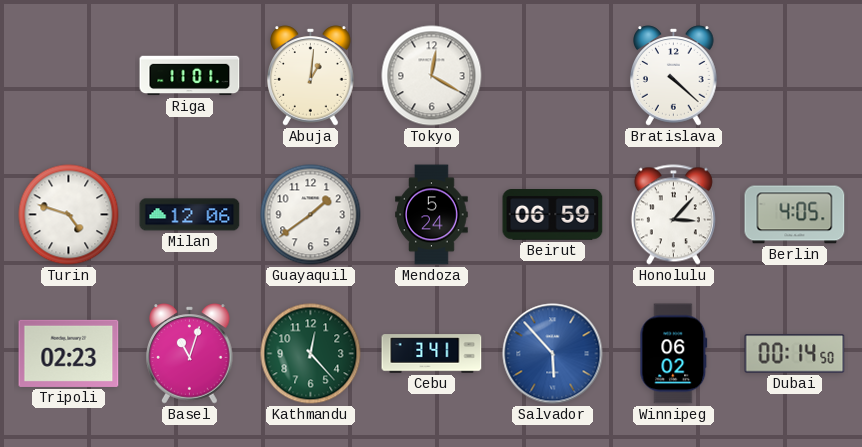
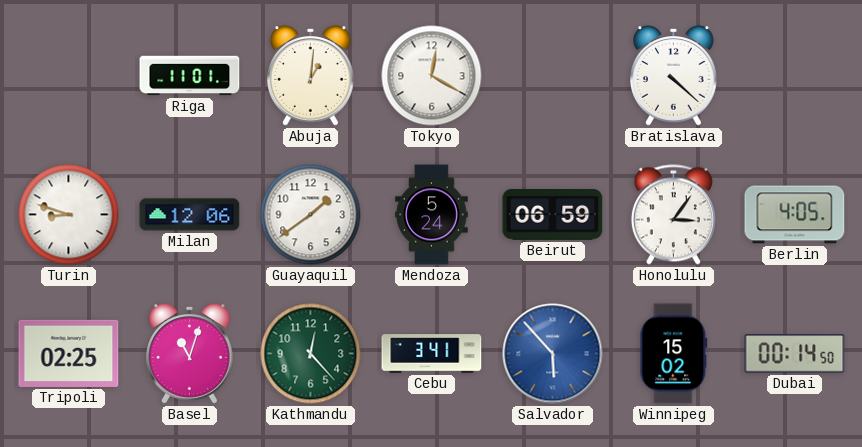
Turin: 4:48 -> 8:48
Honolulu: 3:07 -> 3:06
Tripoli: 02:23 -> 02:25
Winnipeg: 06:02 -> 15:02
